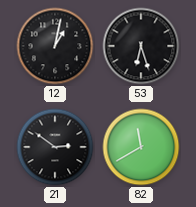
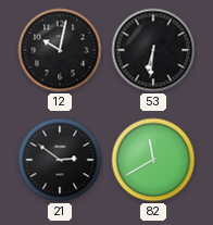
12: 1:02 -> 10:02
53: 6:27 -> 6:31
